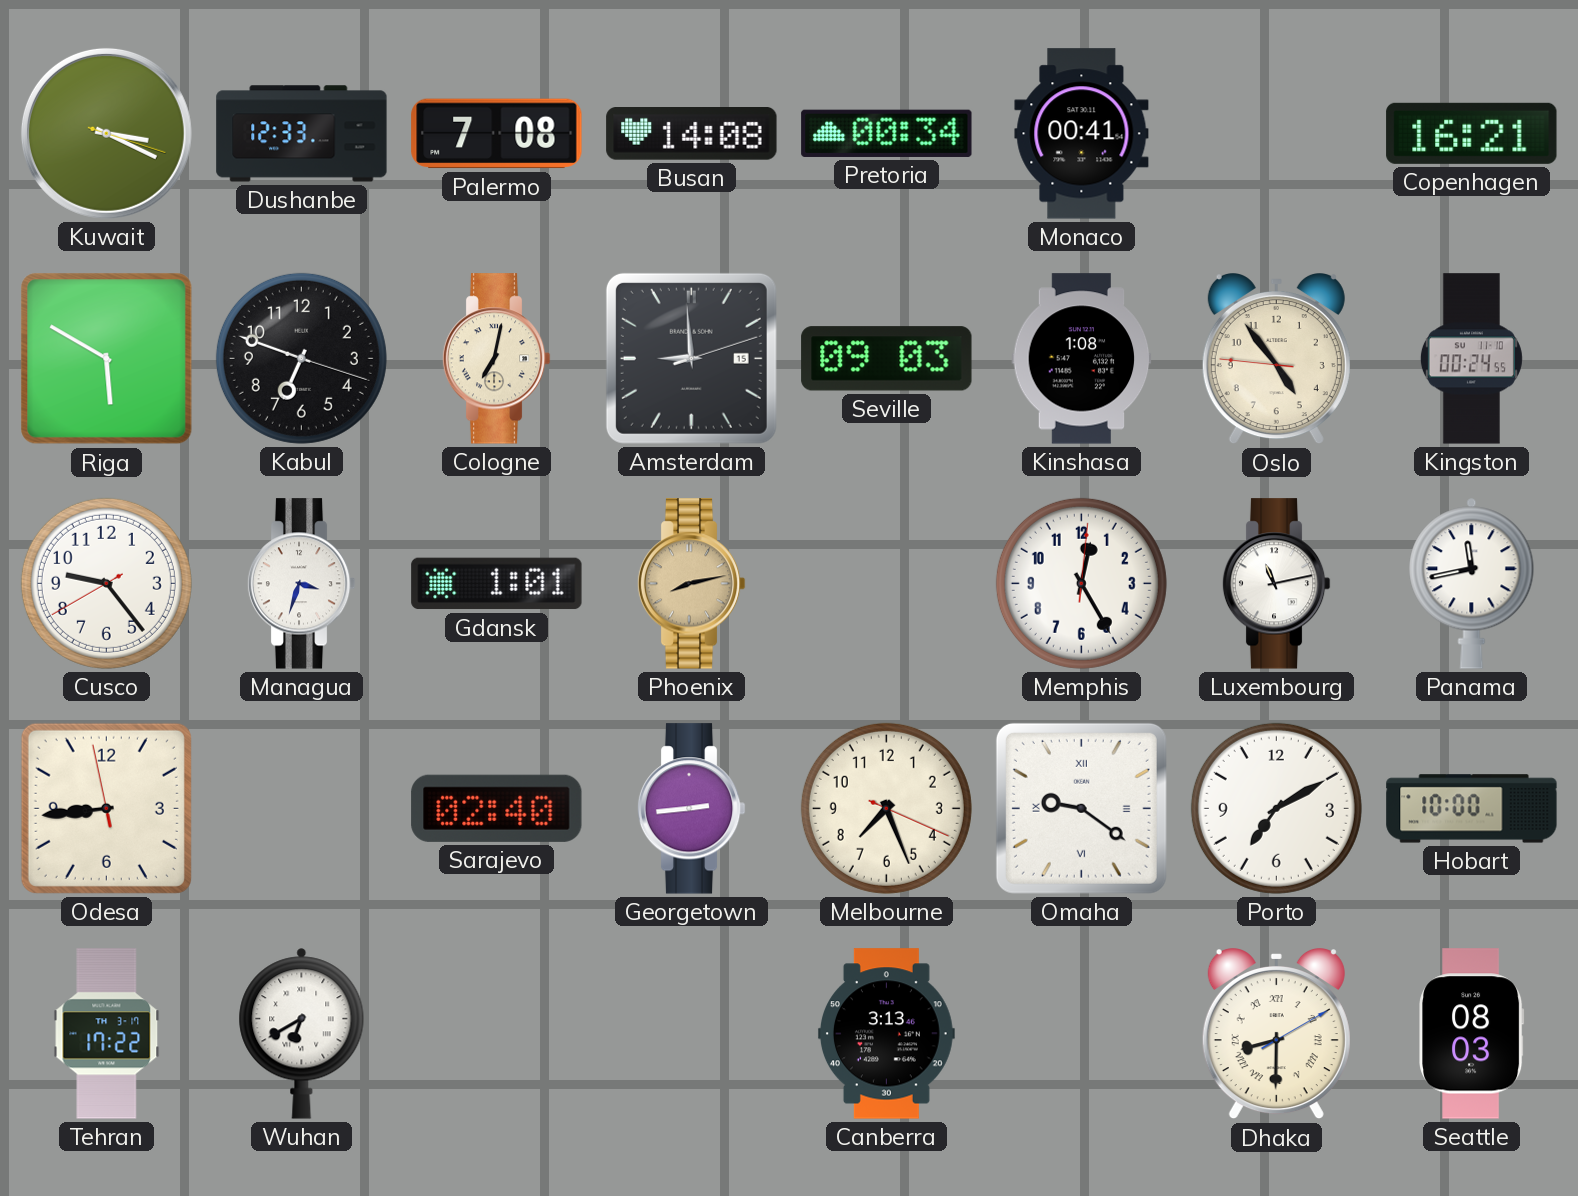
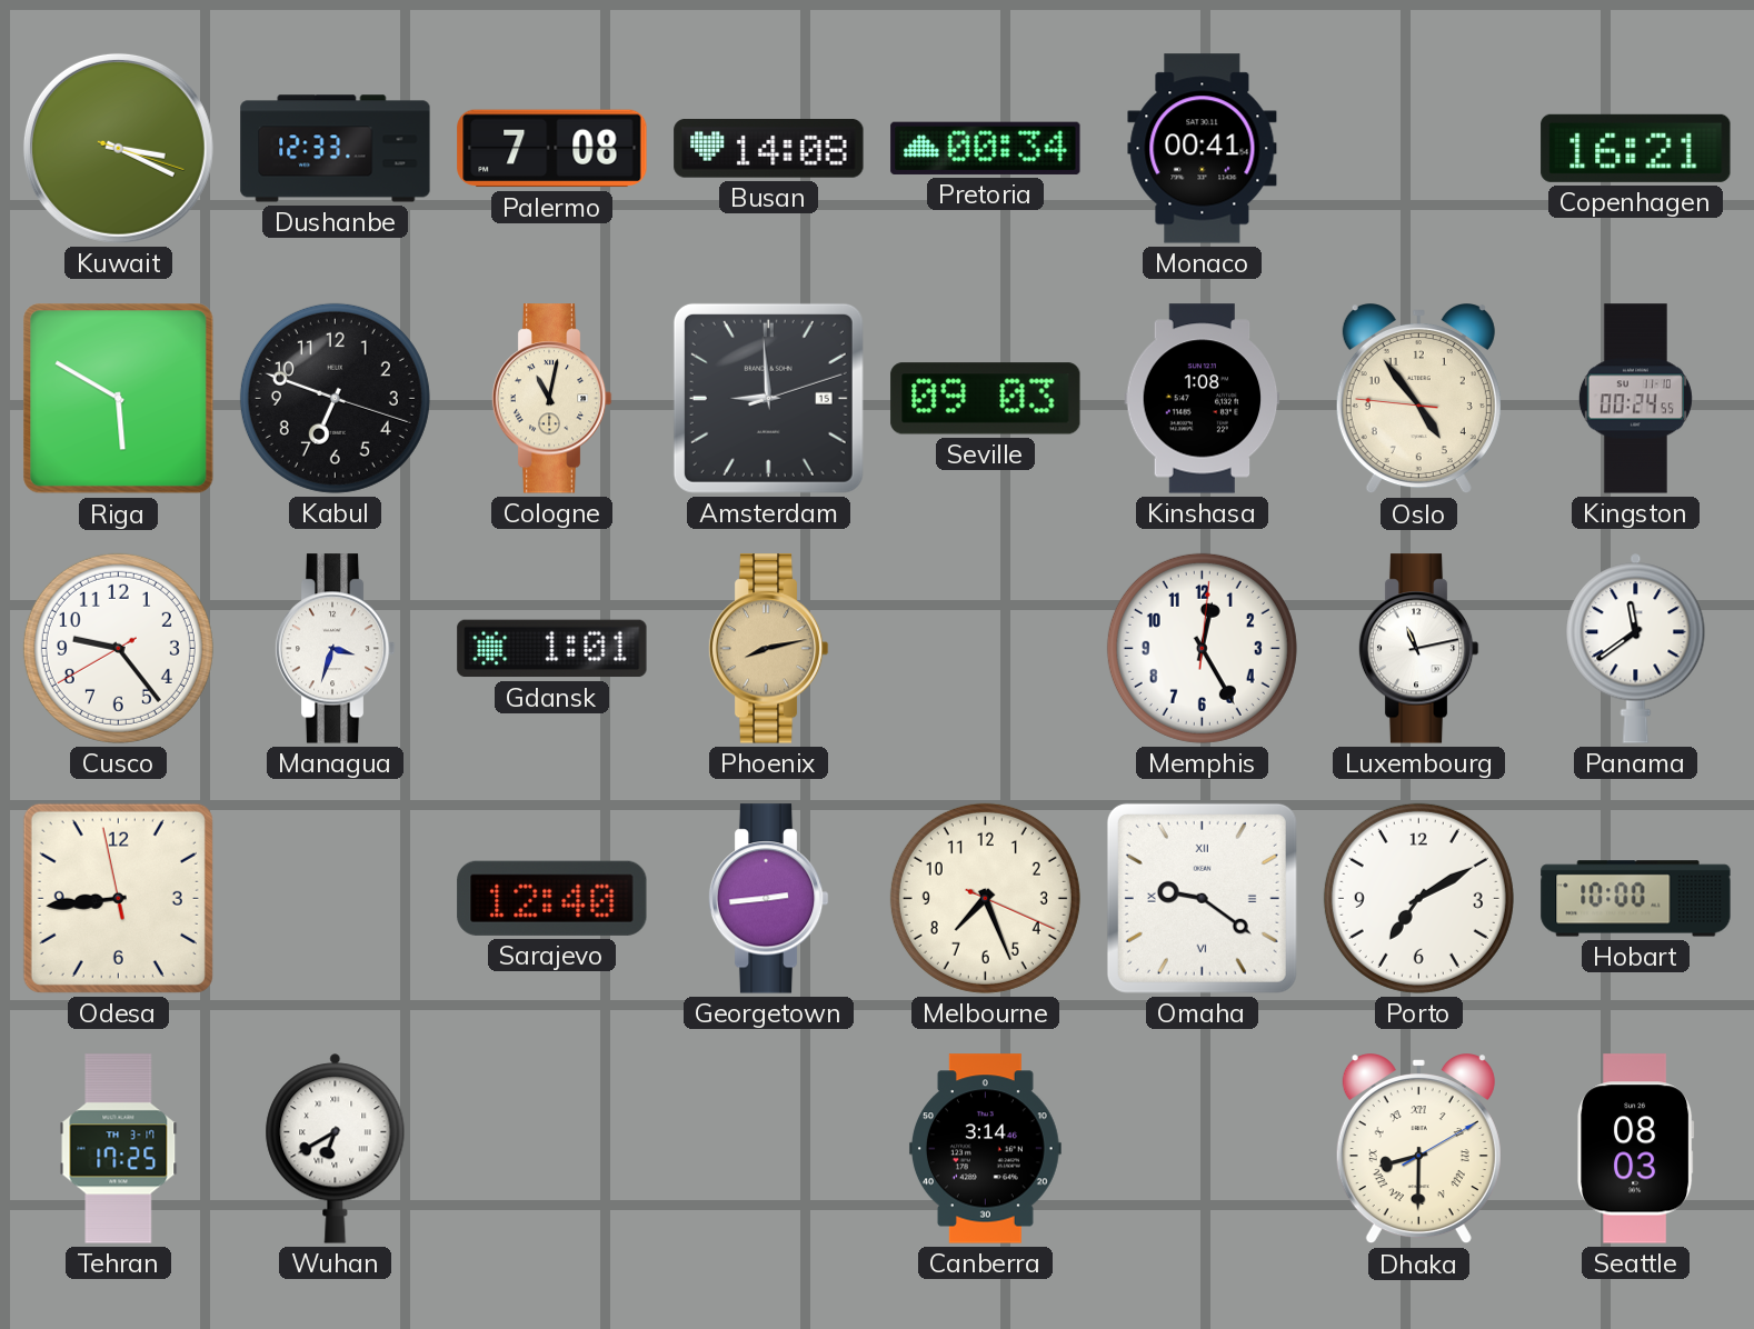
Cologne: 7:02 -> 11:02
Panama: 11:43 -> 11:39
Sarajevo: 02:40 -> 12:40
Tehran: 17:22 -> 17:25
Canberra: 3:13 -> 3:14
